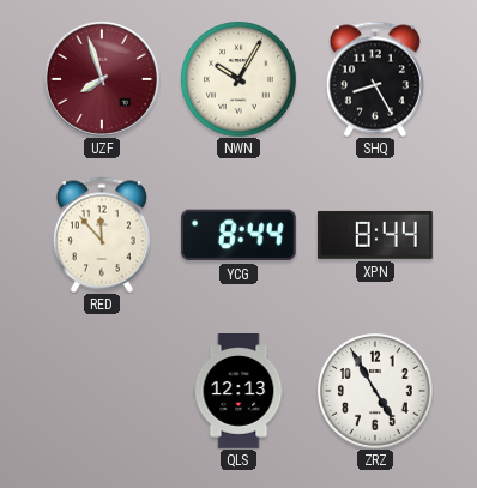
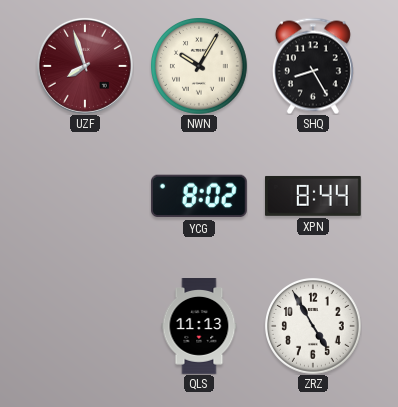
RED: 11:53 -> none
YCG: 8:44 -> 8:02
QLS: 12:13 -> 11:13
